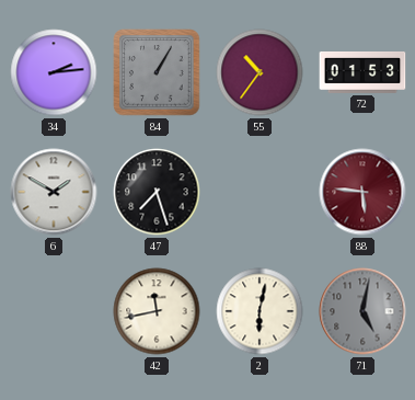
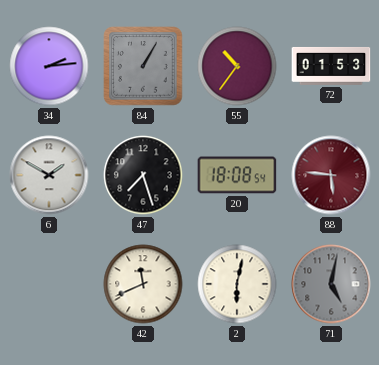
20: none -> 18:08
42: 11:43 -> 11:41
